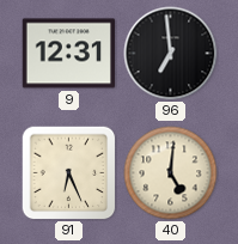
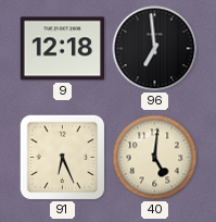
9: 12:31 -> 12:18
